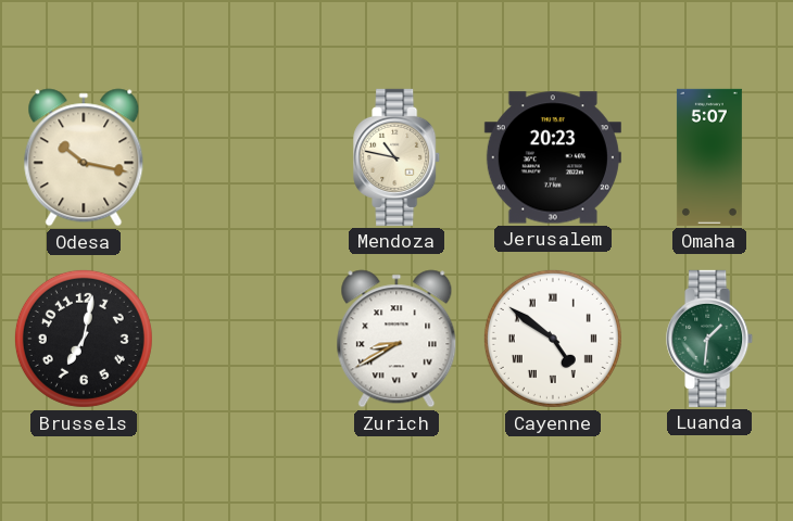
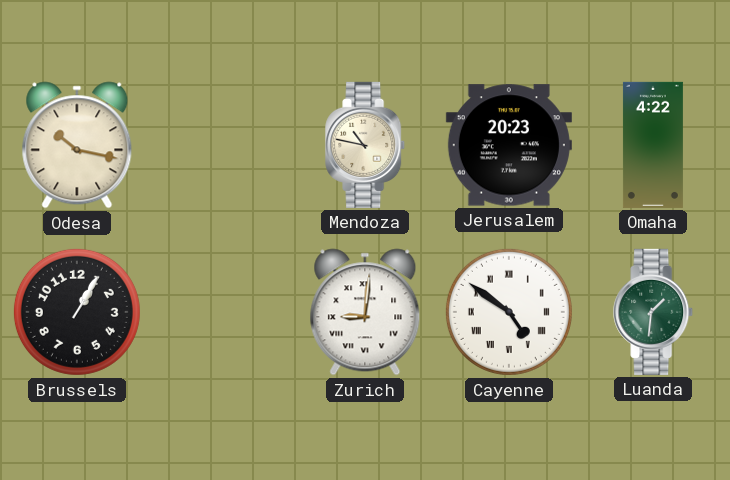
Omaha: 5:07 -> 4:22
Brussels: 7:02 -> 1:05
Zurich: 8:40 -> 9:01
